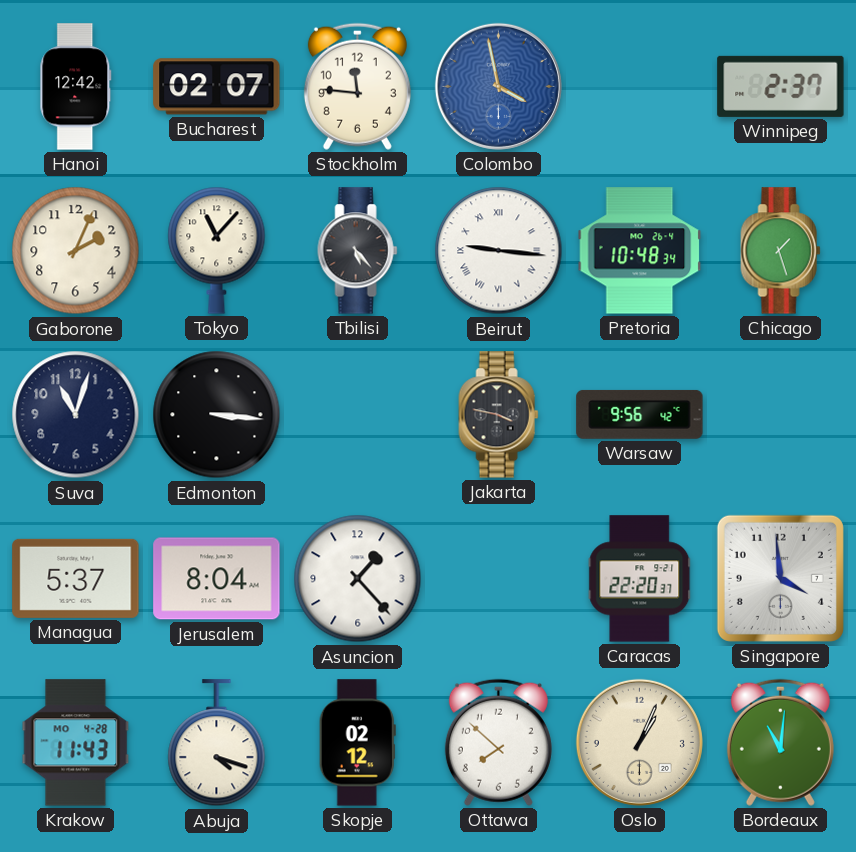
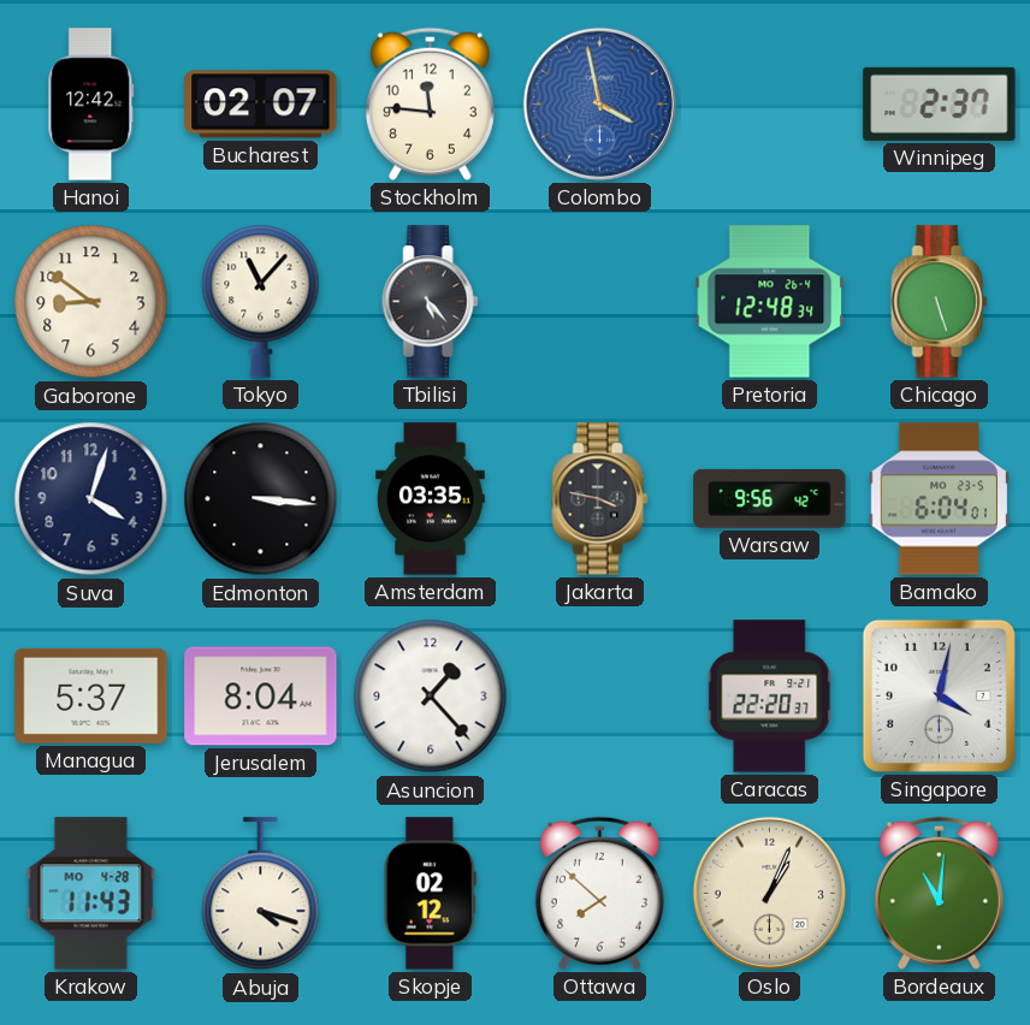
Gaborone: 2:04 -> 8:51
Beirut: 9:16 -> none
Pretoria: 10:48 -> 12:48
Chicago: 1:27 -> 5:27
Suva: 11:03 -> 4:03
Amsterdam: none -> 03:35
Bamako: none -> 6:04
Singapore: 3:59 -> 4:02
